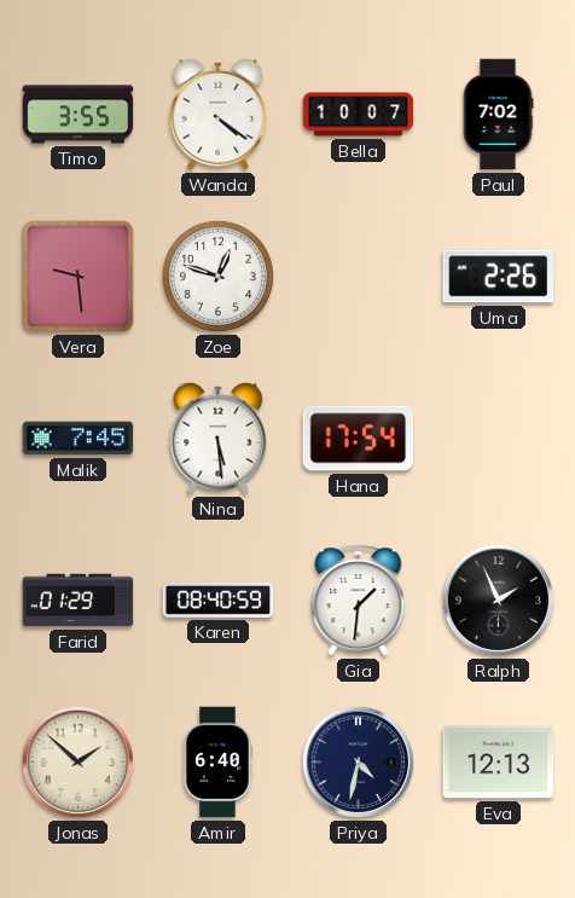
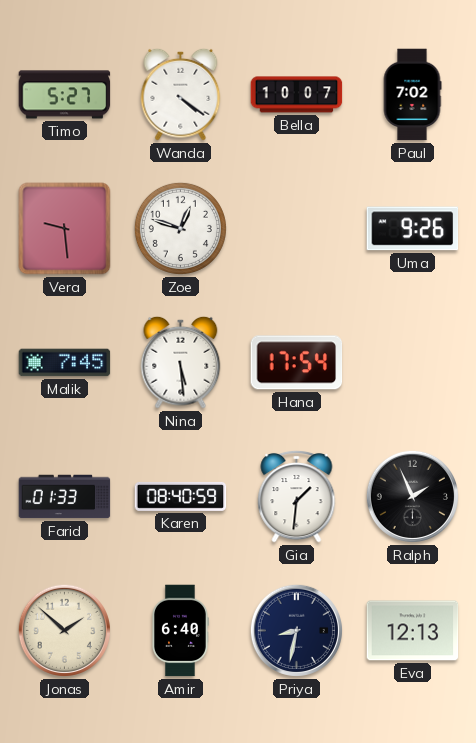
Timo: 3:55 -> 5:27
Uma: 2:26 -> 9:26
Farid: 01:29 -> 01:33
Priya: 4:32 -> 8:32
